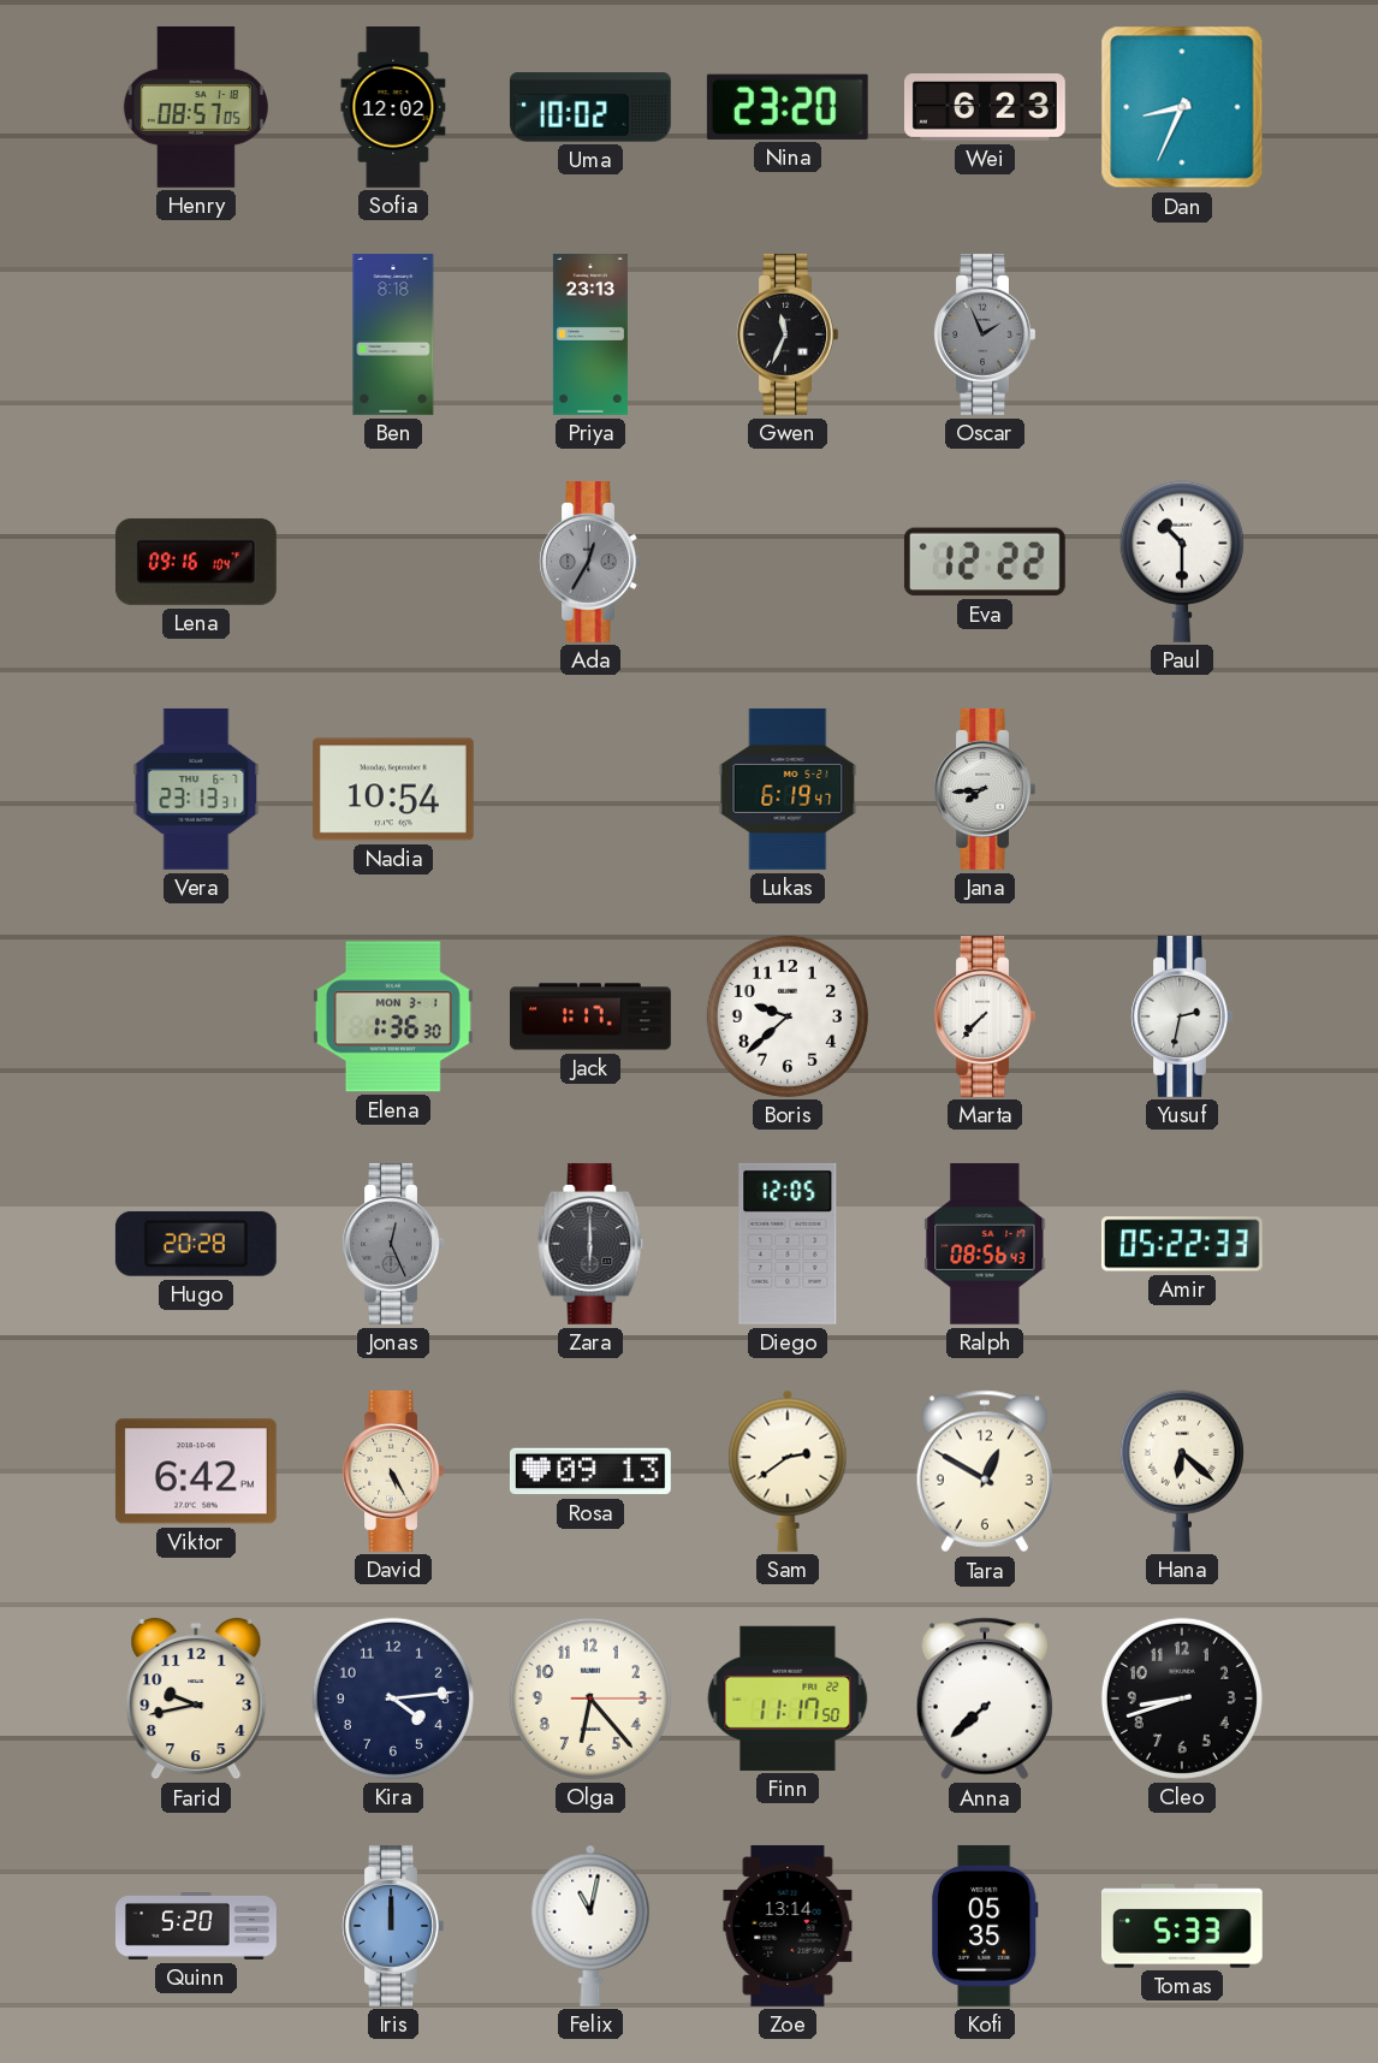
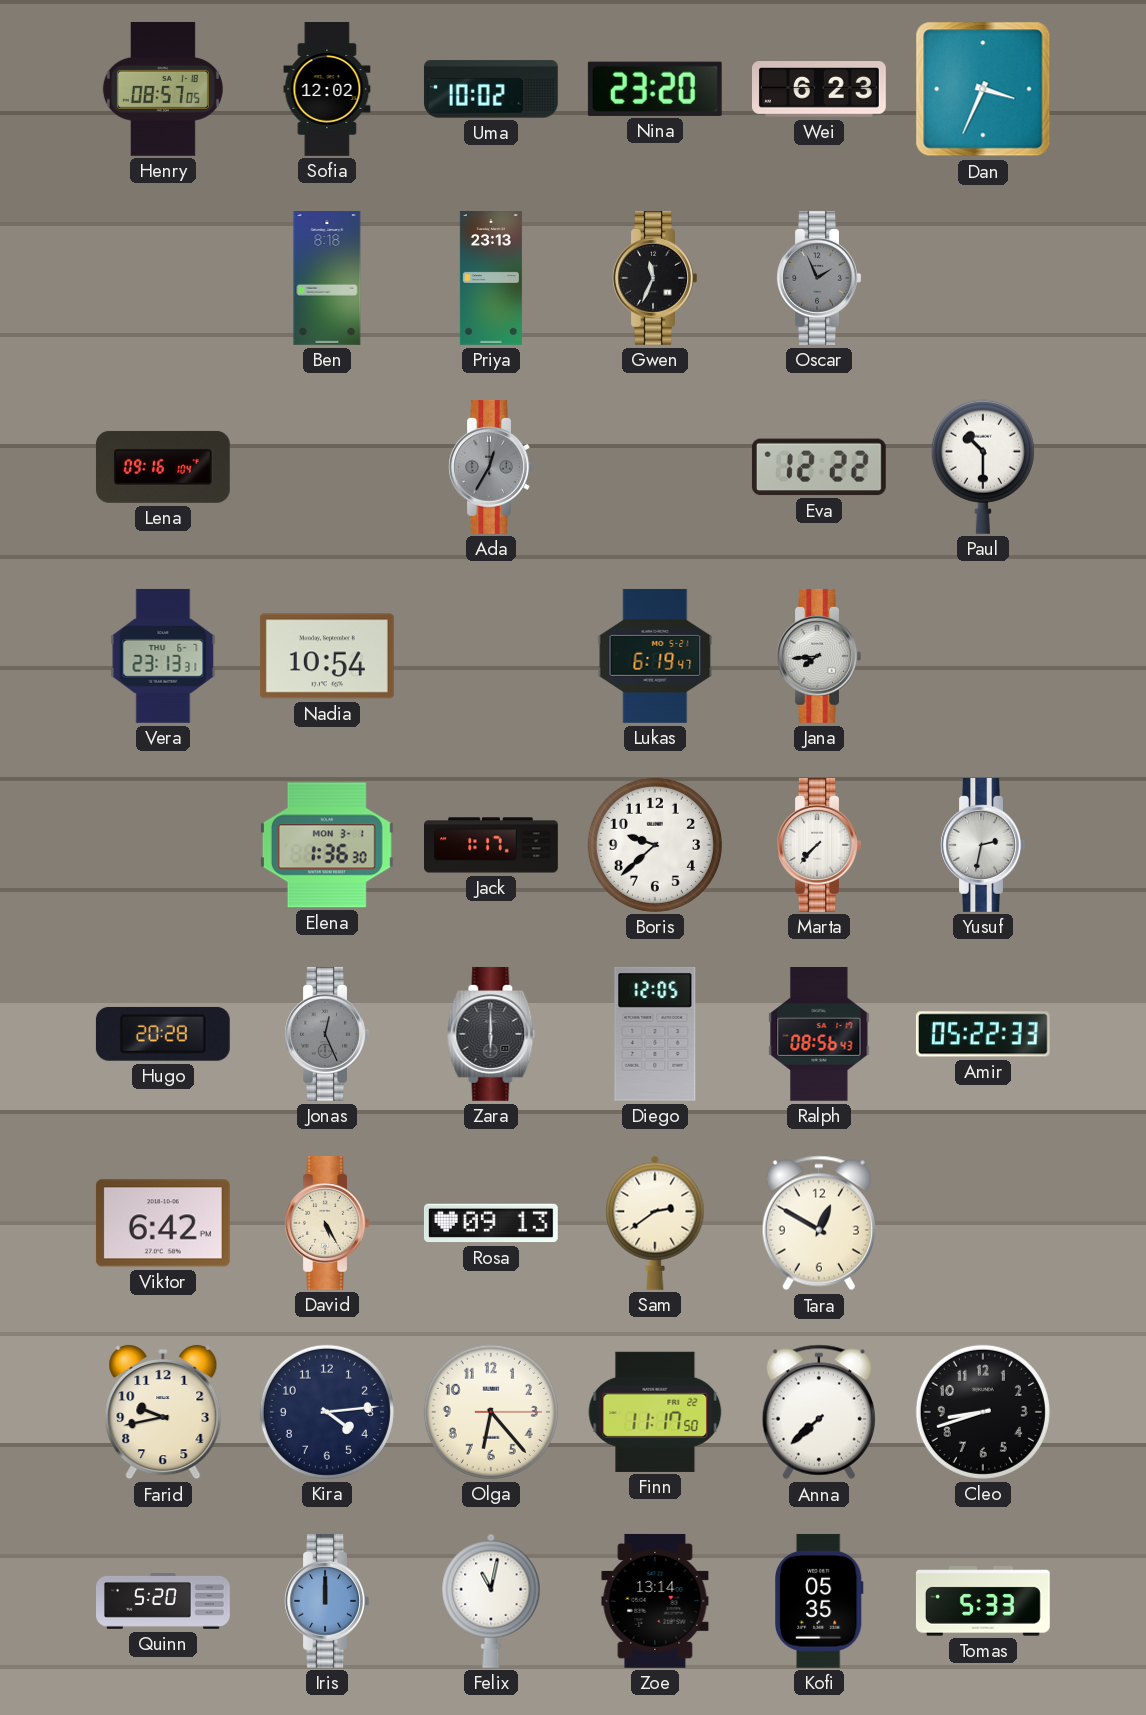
Dan: 8:34 -> 3:34
Hana: 6:22 -> none
